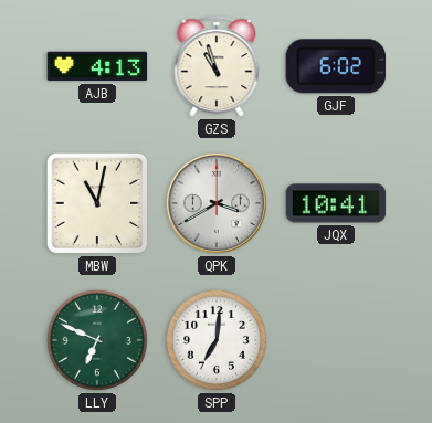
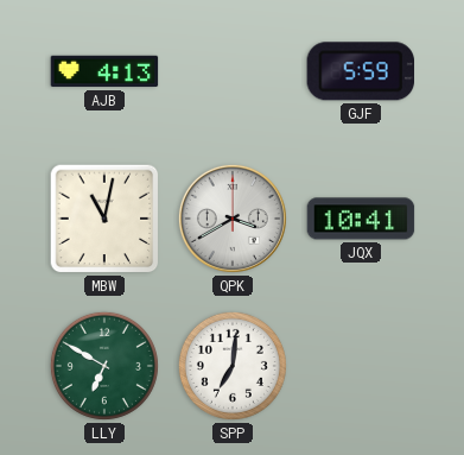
GZS: 10:57 -> none
GJF: 6:02 -> 5:59
LLY: 6:49 -> 6:50
